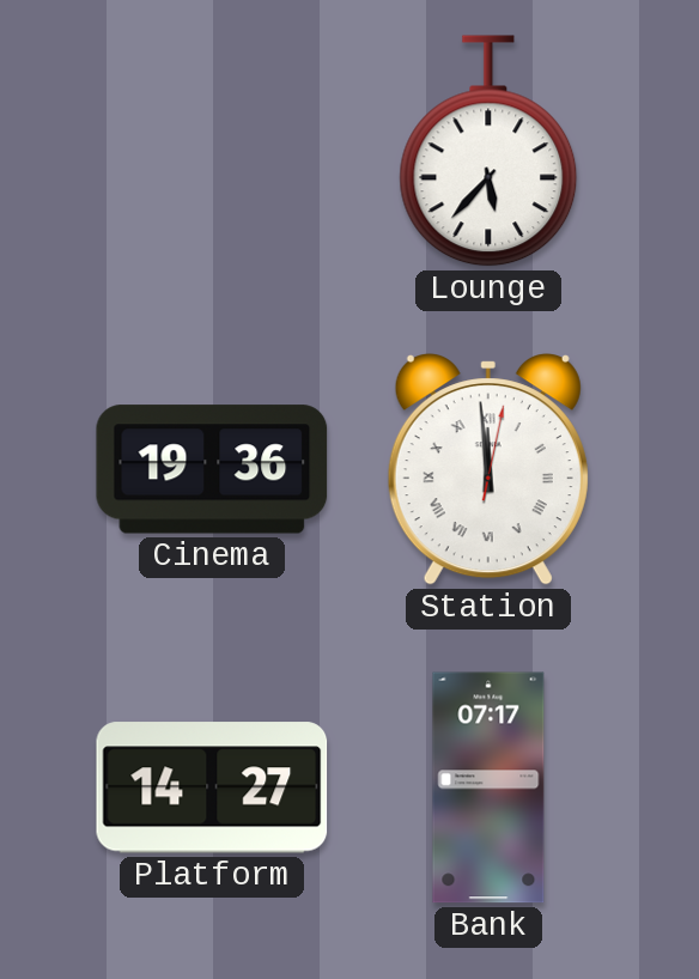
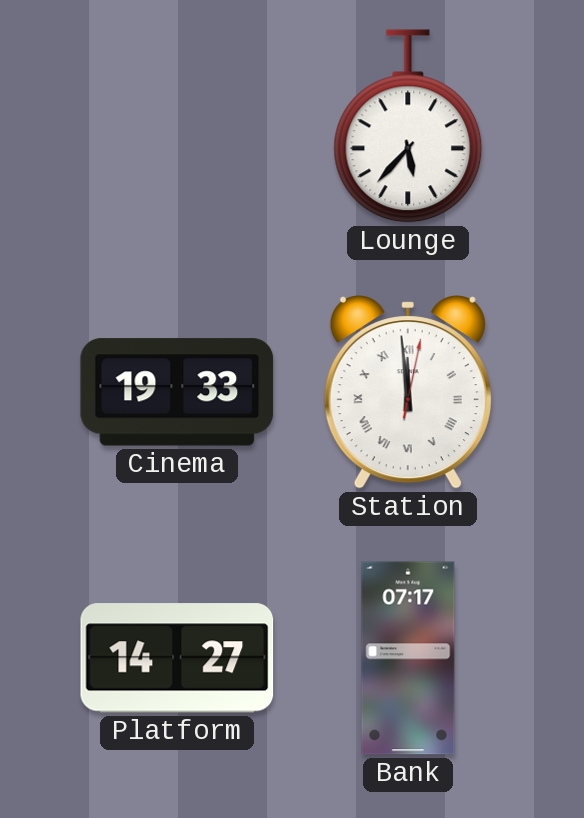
Cinema: 19:36 -> 19:33
